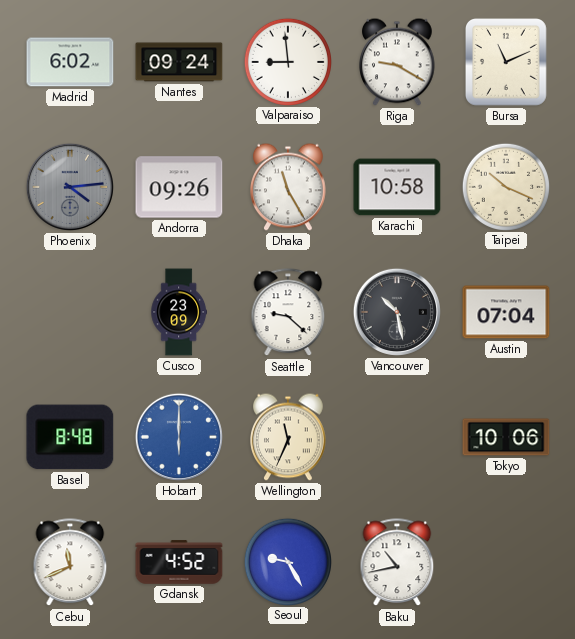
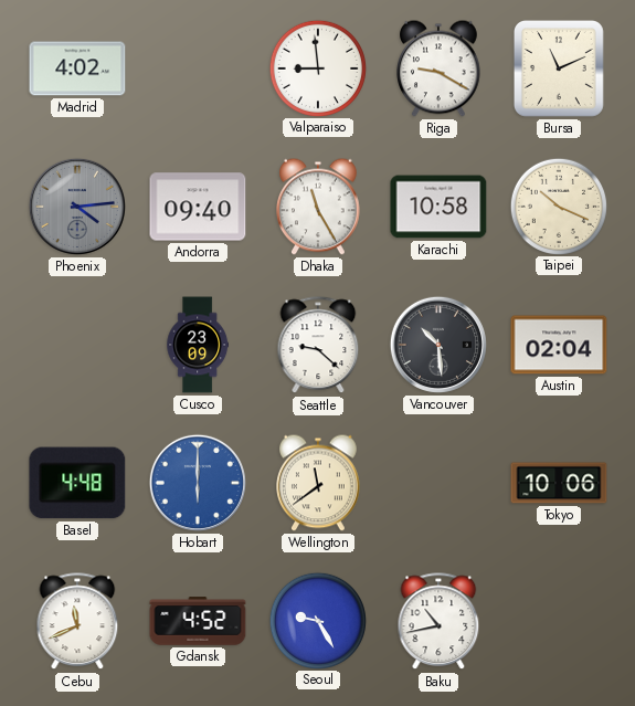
Madrid: 6:02 -> 4:02
Nantes: 09:24 -> none
Andorra: 09:26 -> 09:40
Vancouver: 10:28 -> 10:29
Austin: 07:04 -> 02:04
Basel: 8:48 -> 4:48
Wellington: 11:34 -> 11:39
